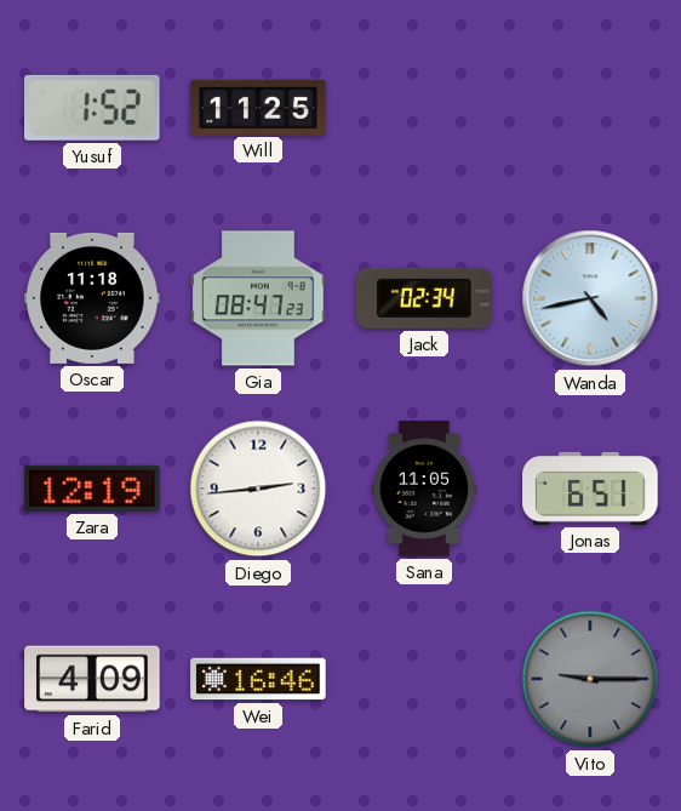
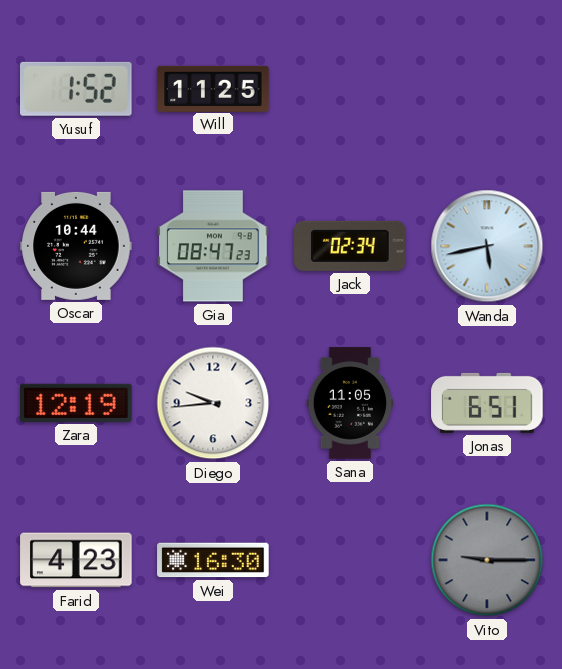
Oscar: 11:18 -> 10:44
Wanda: 4:43 -> 5:43
Diego: 2:44 -> 9:44
Farid: 4:09 -> 4:23
Wei: 16:46 -> 16:30
